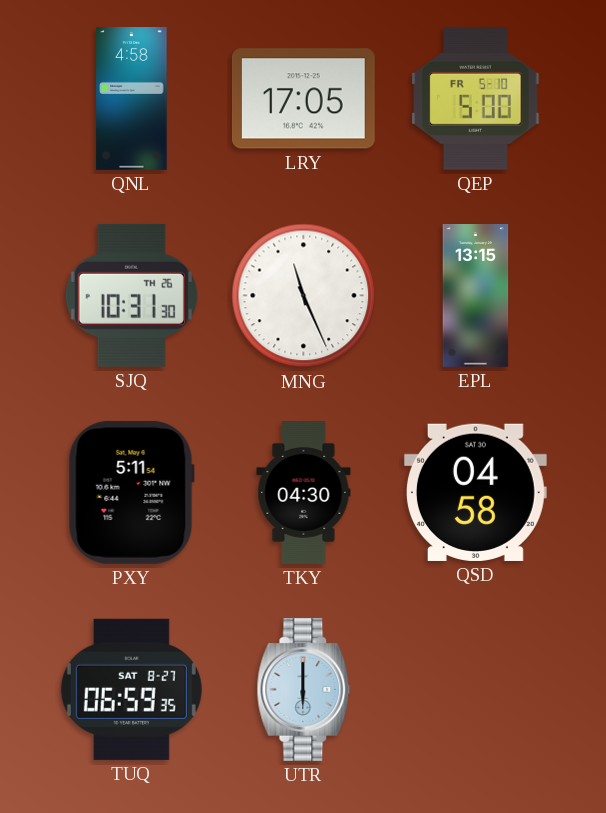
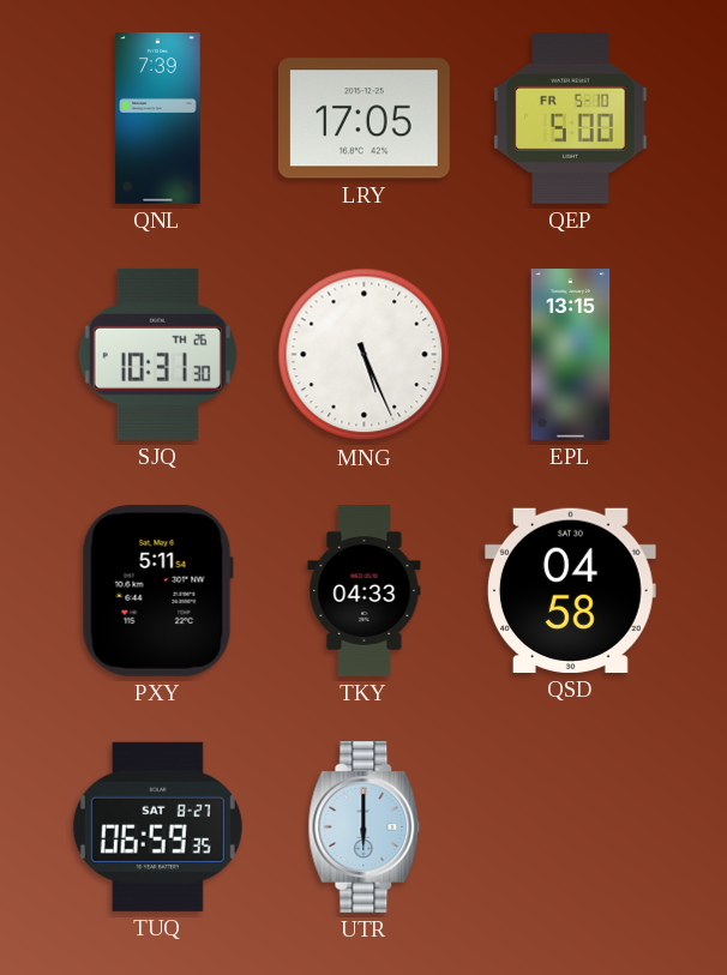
QNL: 4:58 -> 7:39
MNG: 11:26 -> 5:26
TKY: 04:30 -> 04:33
